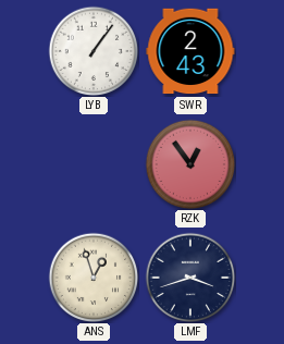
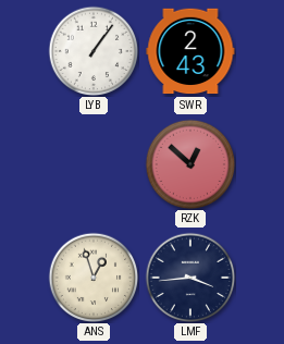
RZK: 12:54 -> 12:52
LMF: 3:42 -> 3:44
